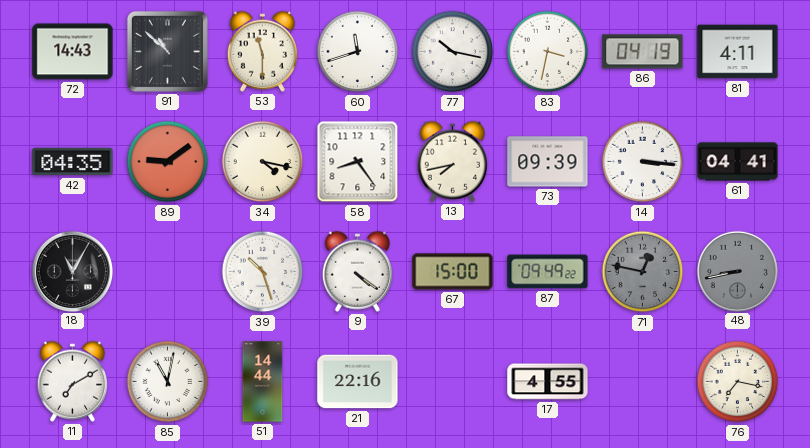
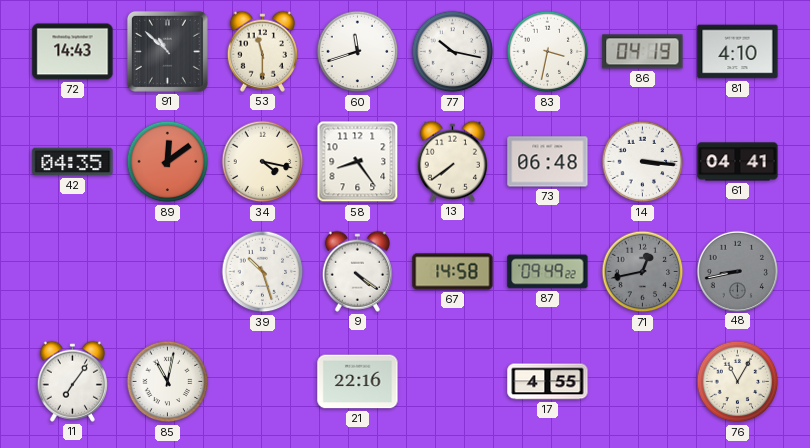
81: 4:11 -> 4:10
89: 9:09 -> 12:09
13: 7:43 -> 7:39
73: 09:39 -> 06:48
18: 11:05 -> none
67: 15:00 -> 14:58
71: 12:47 -> 12:43
11: 7:10 -> 7:06
51: 14:44 -> none
76: 7:17 -> 11:05
